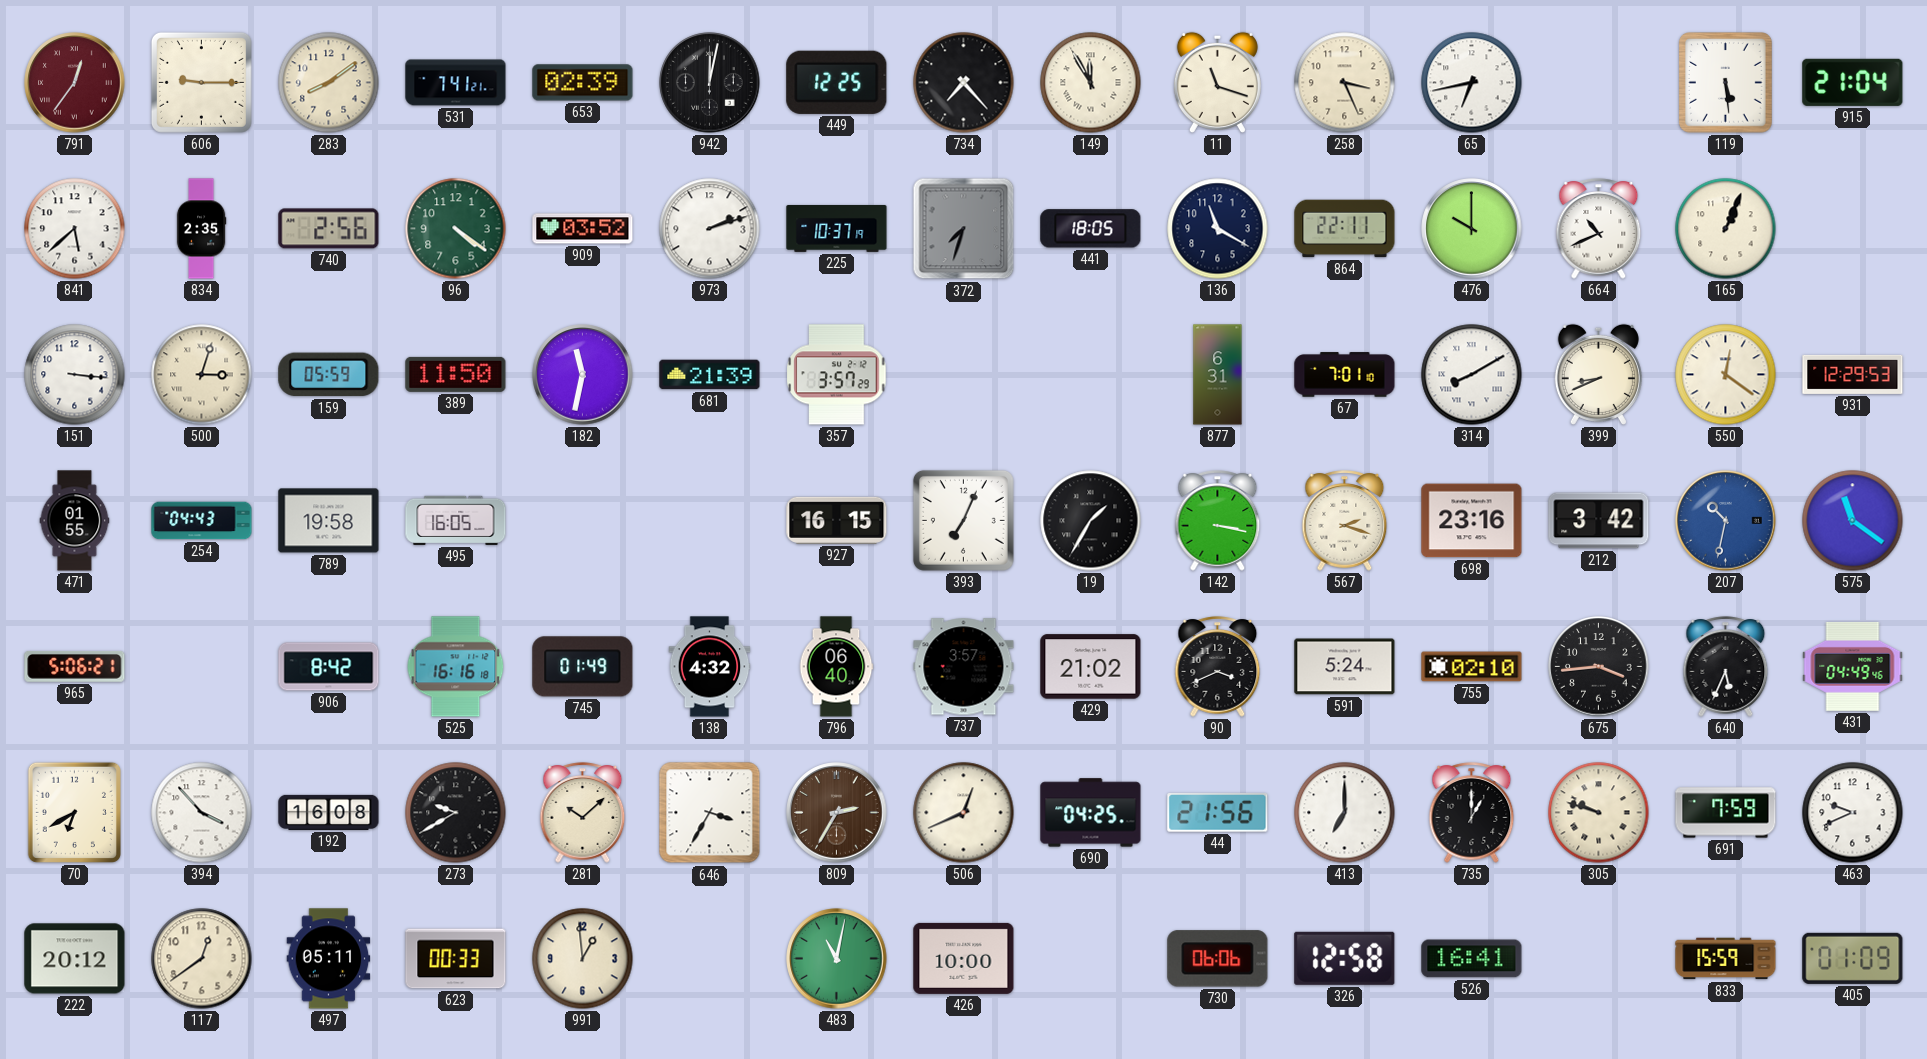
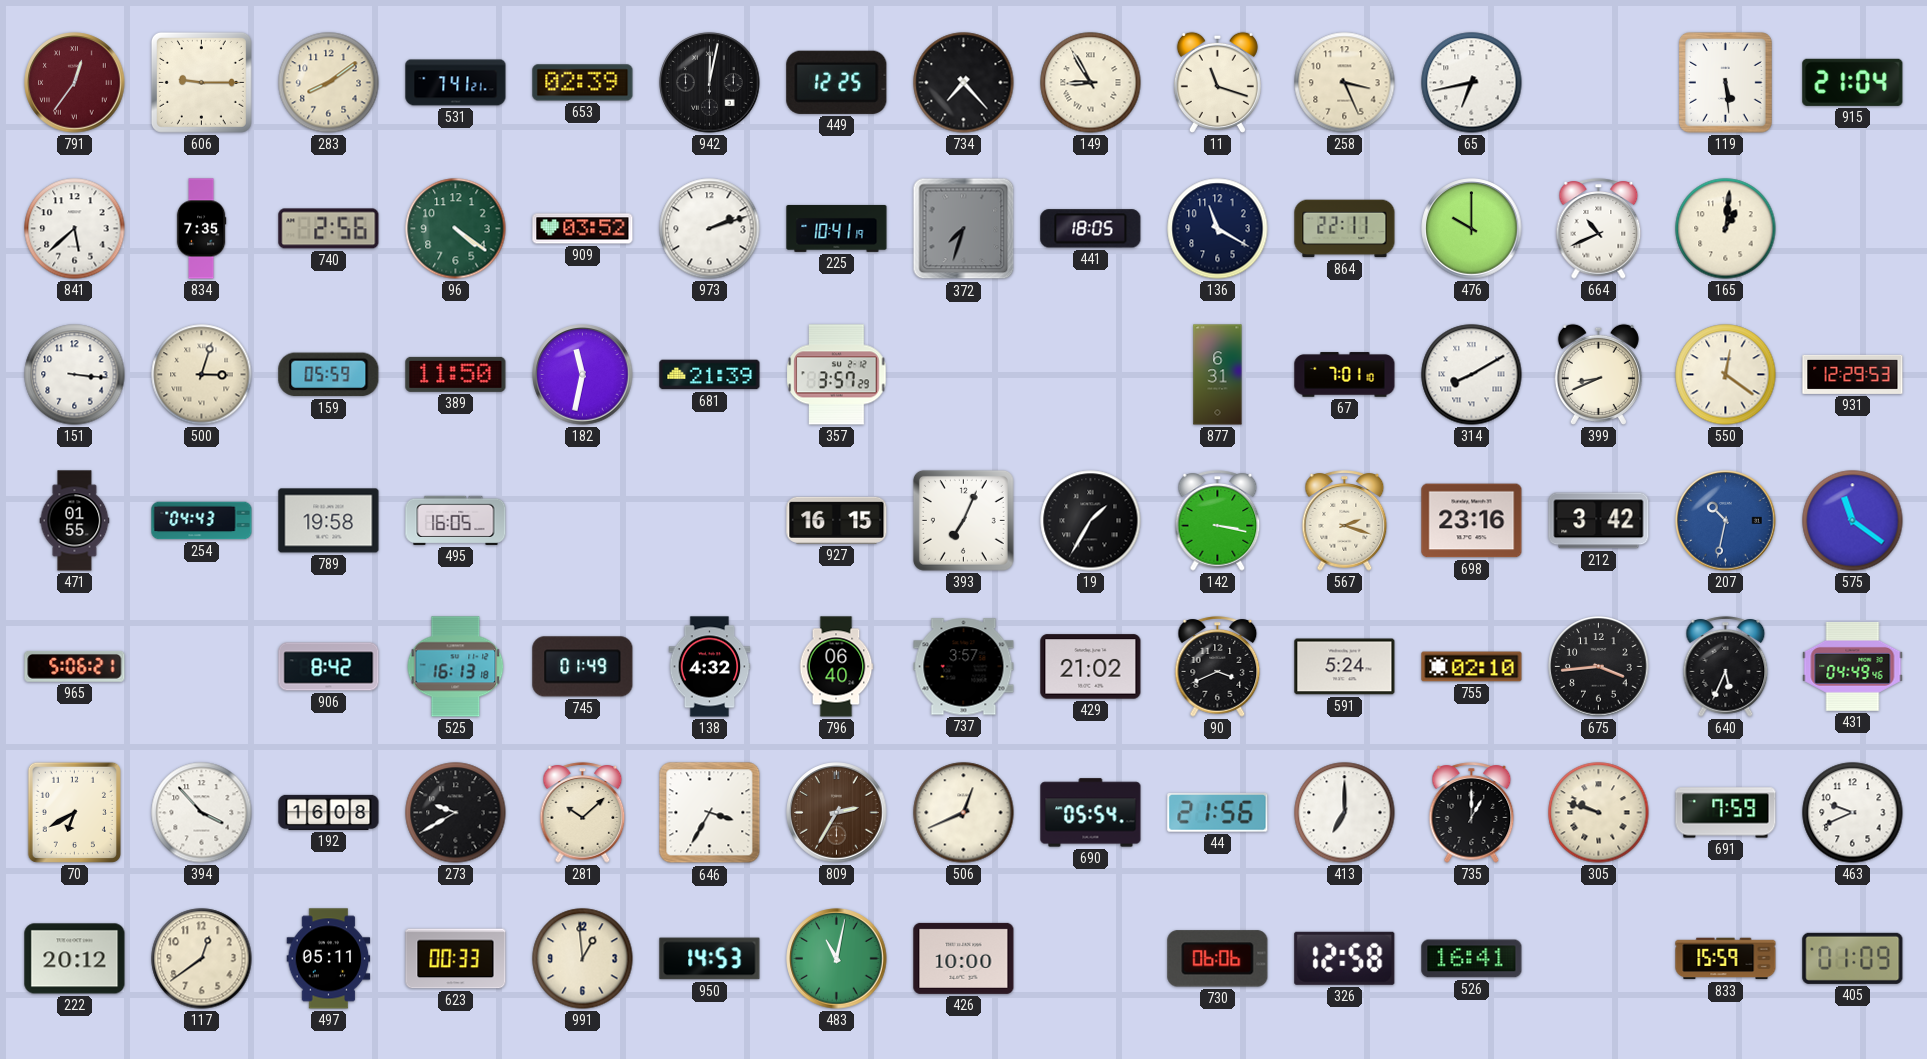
149: 11:55 -> 8:55
834: 2:35 -> 7:35
225: 10:37 -> 10:41
165: 1:04 -> 1:01
525: 16:16 -> 16:13
690: 04:25 -> 05:54
950: none -> 14:53
